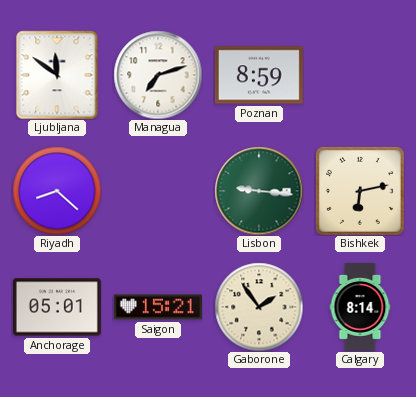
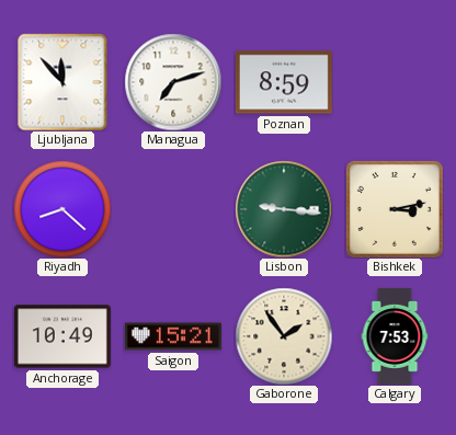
Ljubljana: 11:51 -> 11:53
Bishkek: 6:13 -> 3:13
Anchorage: 05:01 -> 10:49
Calgary: 8:14 -> 7:53
